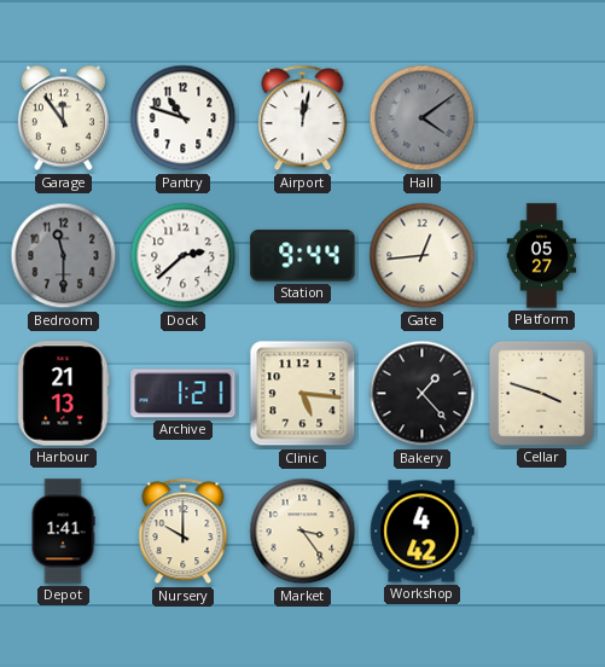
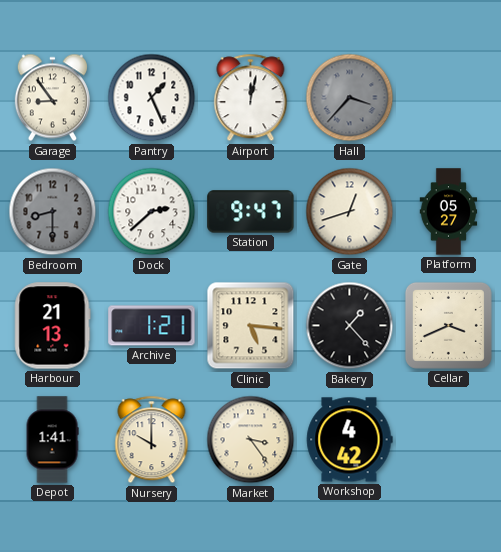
Garage: 11:54 -> 8:54
Pantry: 10:48 -> 1:26
Hall: 4:09 -> 3:37
Bedroom: 11:30 -> 8:30
Station: 9:44 -> 9:47
Gate: 12:44 -> 12:42
Cellar: 3:48 -> 3:41
